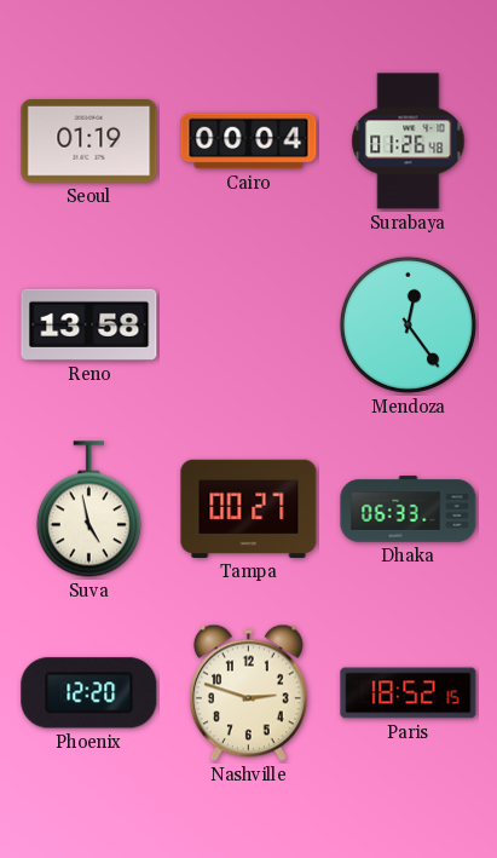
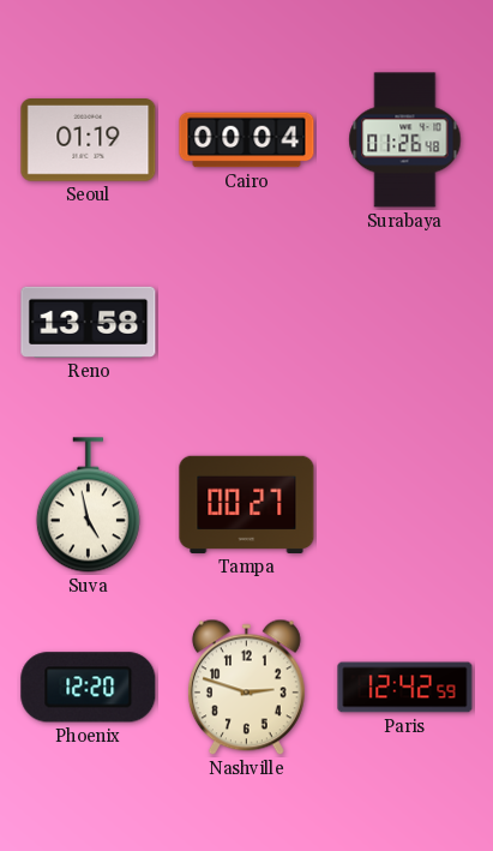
Mendoza: 12:24 -> none
Dhaka: 06:33 -> none
Paris: 18:52 -> 12:42
